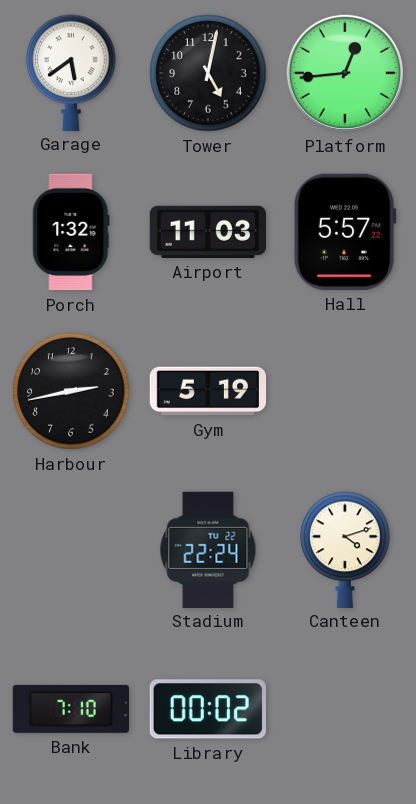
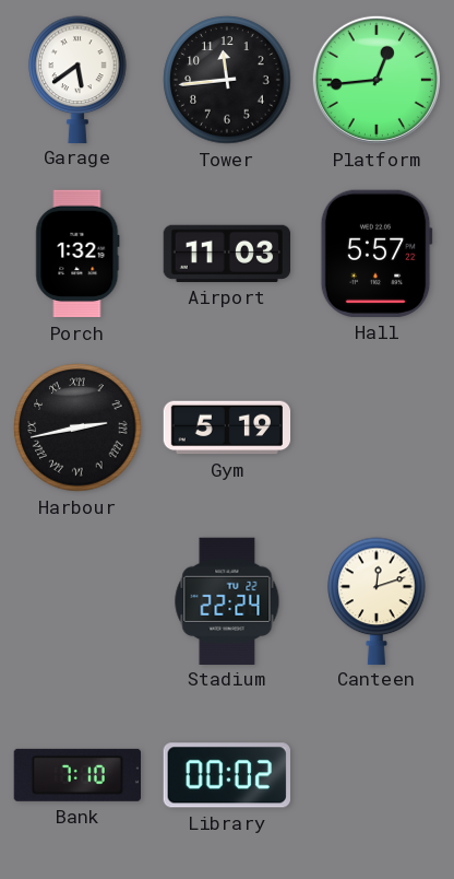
Tower: 5:02 -> 11:44
Harbour numerals: Arabic -> Roman
Canteen: 4:12 -> 12:12
